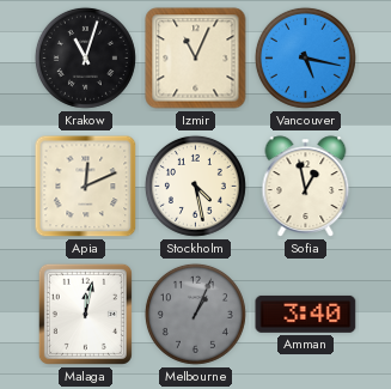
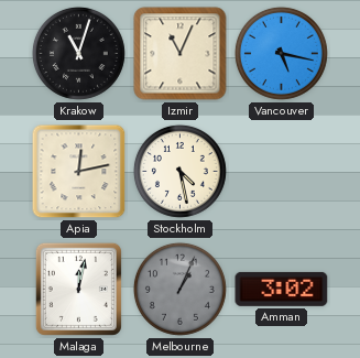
Apia: 12:11 -> 12:13
Sofia: 12:58 -> none
Amman: 3:40 -> 3:02
